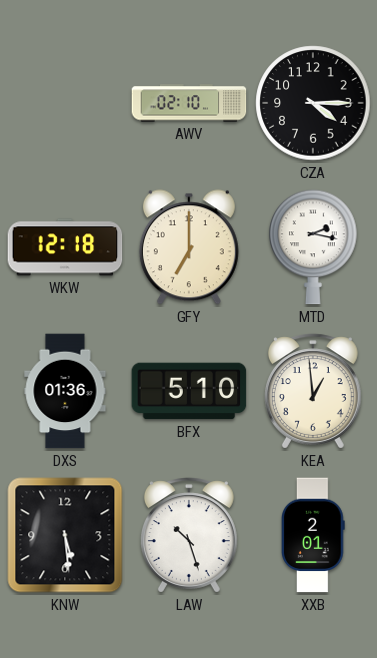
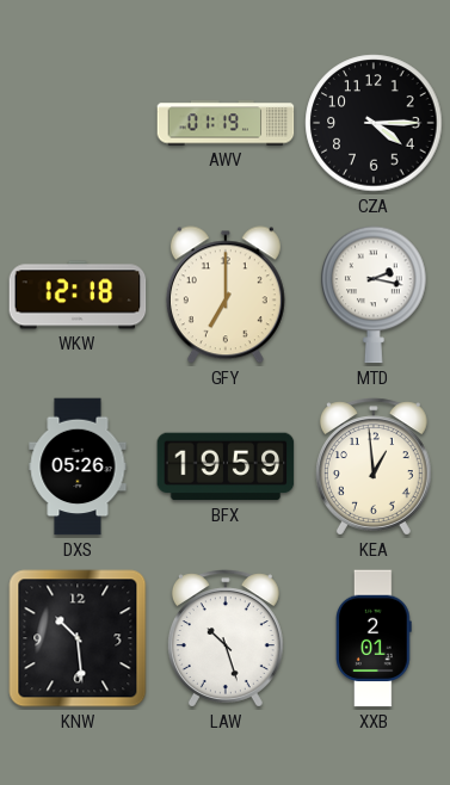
AWV: 02:10 -> 01:19
DXS: 01:36 -> 05:26
BFX: 5:10 -> 19:59
KNW: 5:29 -> 10:29
